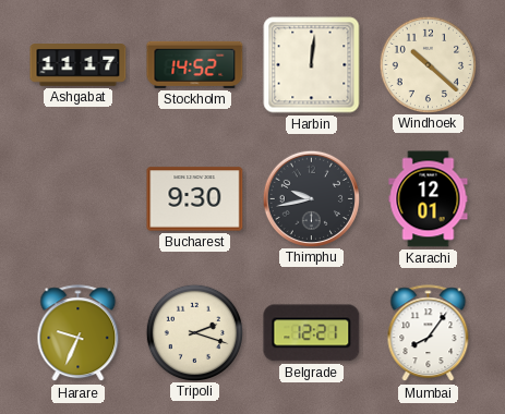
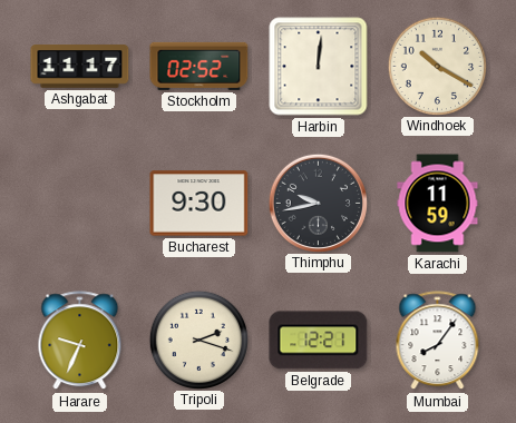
Stockholm: 14:52 -> 02:52
Windhoek: 10:22 -> 10:20
Karachi: 12:01 -> 11:59
